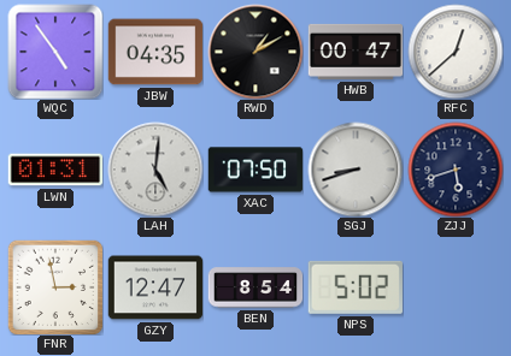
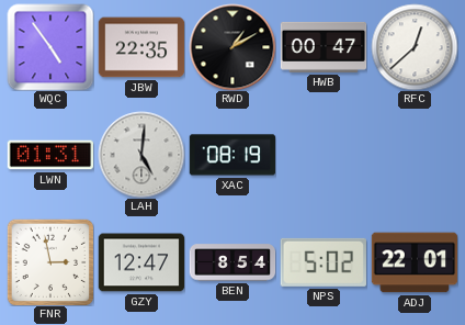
JBW: 04:35 -> 22:35
XAC: 07:50 -> 08:19
SGJ: 8:42 -> none
ZJJ: 5:42 -> none
ADJ: none -> 22:01
